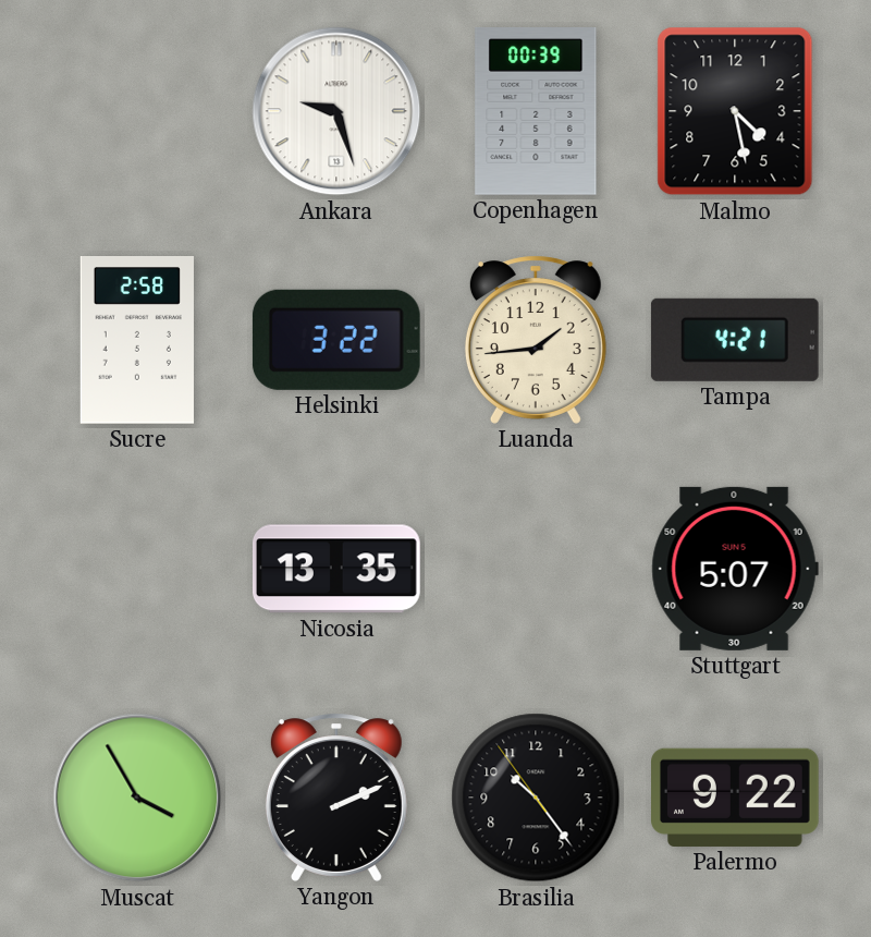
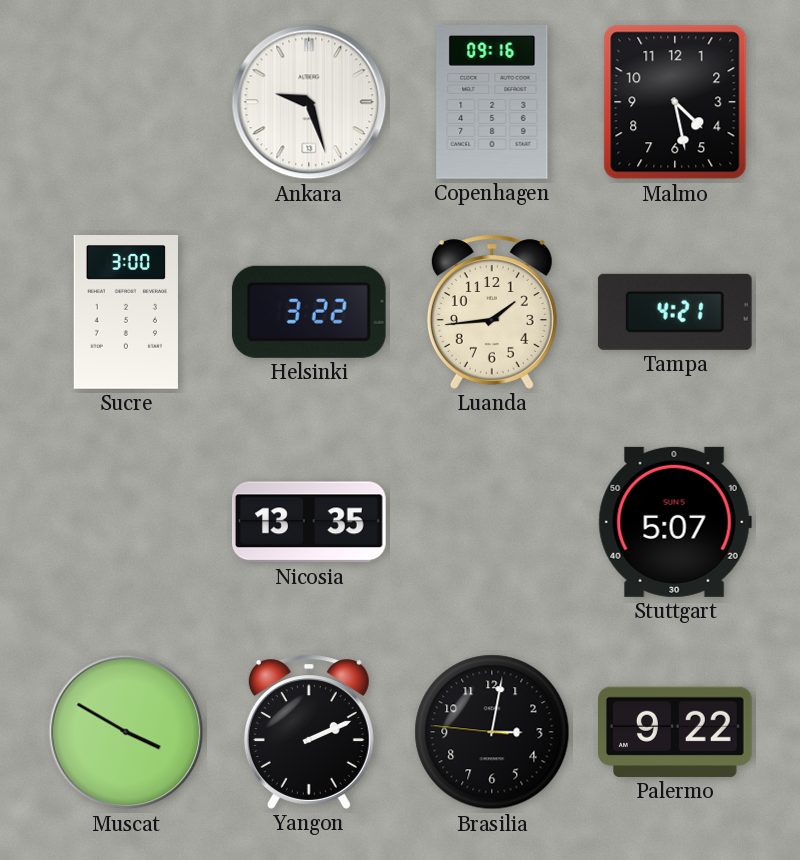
Copenhagen: 00:39 -> 09:16
Sucre: 2:58 -> 3:00
Muscat: 3:55 -> 3:50
Brasilia: 10:23 -> 3:01
